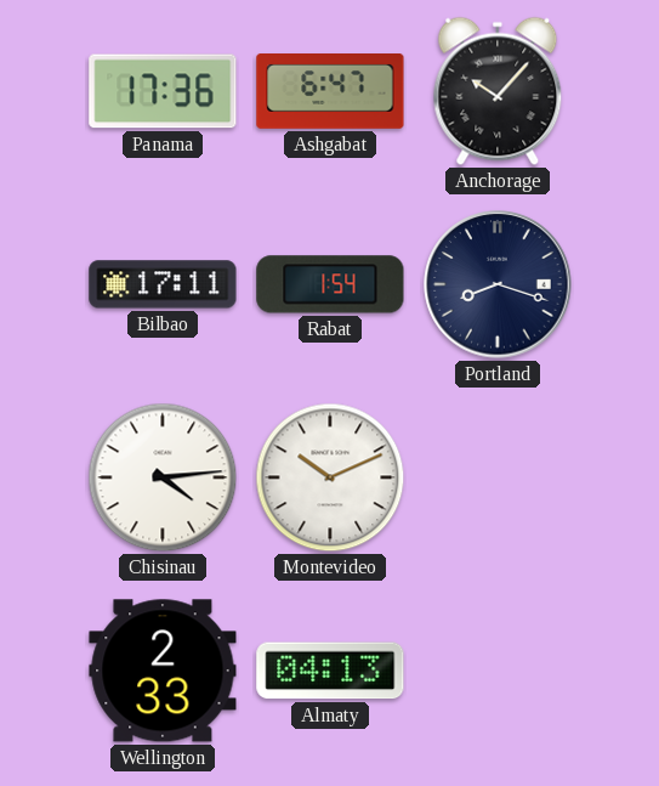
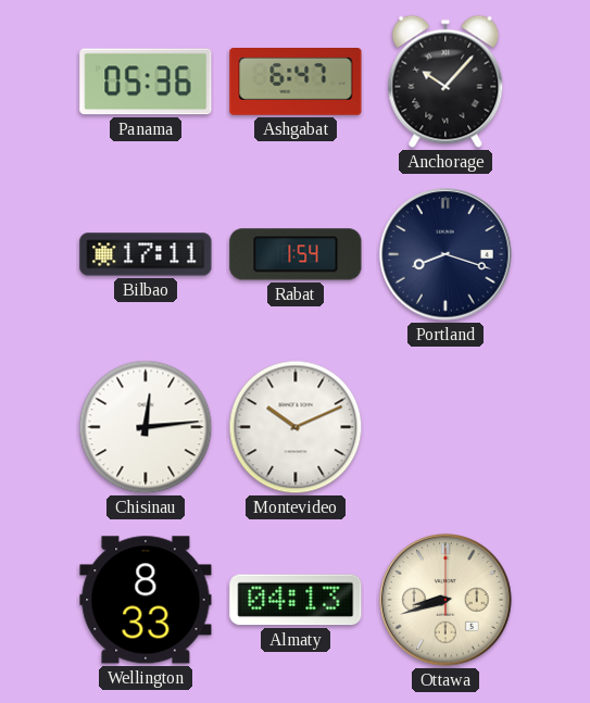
Panama: 17:36 -> 05:36
Chisinau: 4:14 -> 12:14
Wellington: 2:33 -> 8:33
Ottawa: none -> 8:42
